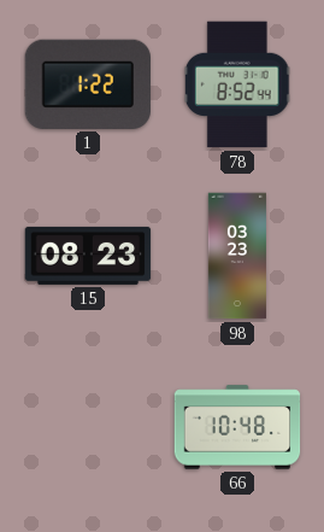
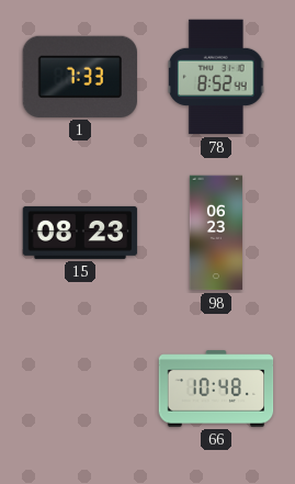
1: 1:22 -> 7:33
98: 03:23 -> 06:23
